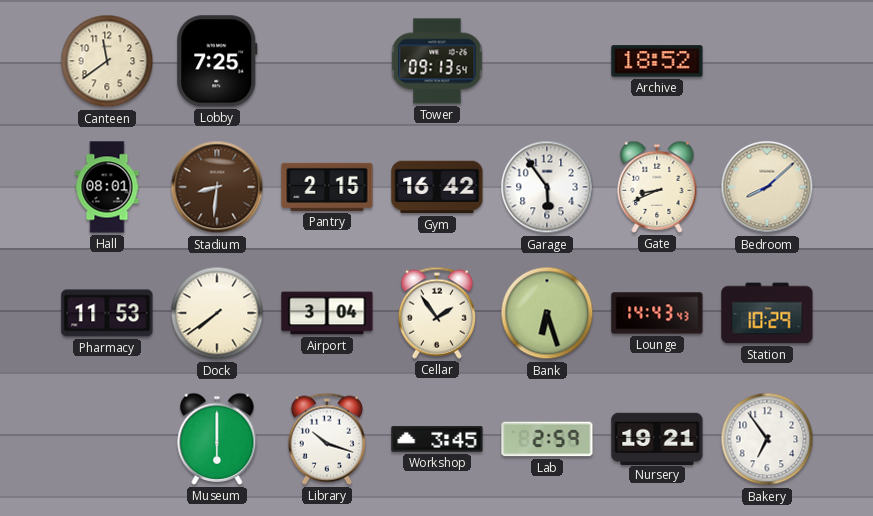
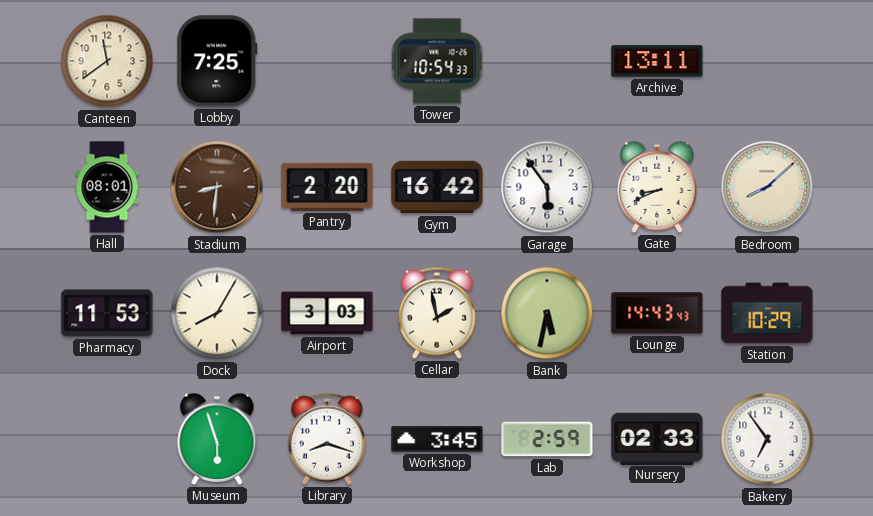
Tower: 09:13 -> 10:54
Archive: 18:52 -> 13:11
Pantry: 2:15 -> 2:20
Dock: 7:39 -> 8:05
Airport: 3:04 -> 3:03
Cellar: 1:54 -> 1:58
Bank: 6:27 -> 5:32
Museum: 6:00 -> 5:57
Library: 10:18 -> 8:18
Nursery: 19:21 -> 02:33
